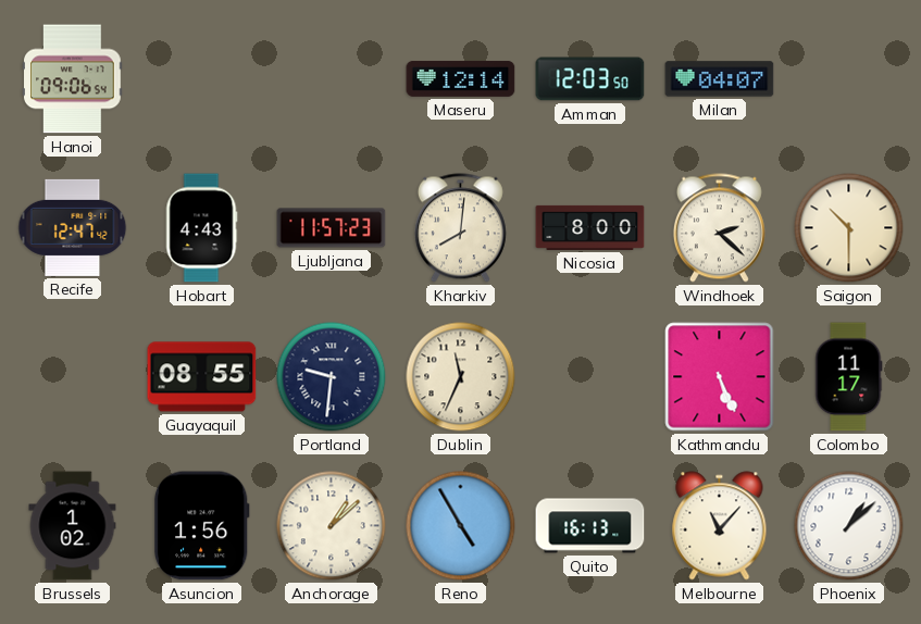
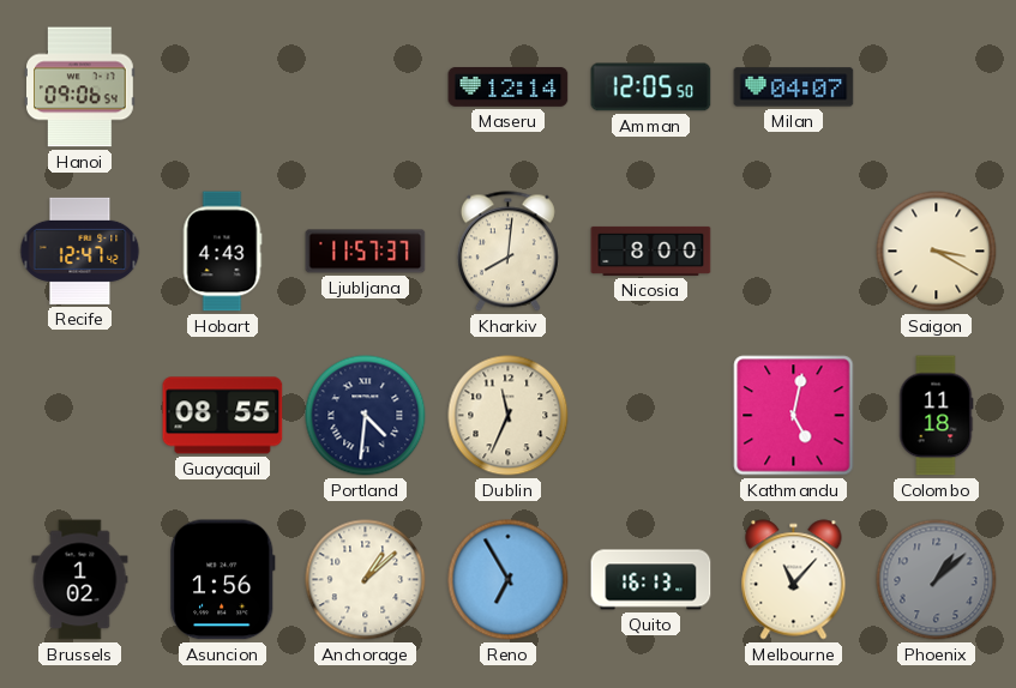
Amman: 12:03 -> 12:05
Ljubljana: 11:57:23 -> 11:57:37
Windhoek: 2:22 -> none
Saigon: 10:30 -> 3:20
Portland: 9:31 -> 4:31
Kathmandu: 5:26 -> 5:02
Colombo: 11:17 -> 11:18
Reno: 4:55 -> 6:55
Phoenix dial: white -> grey
